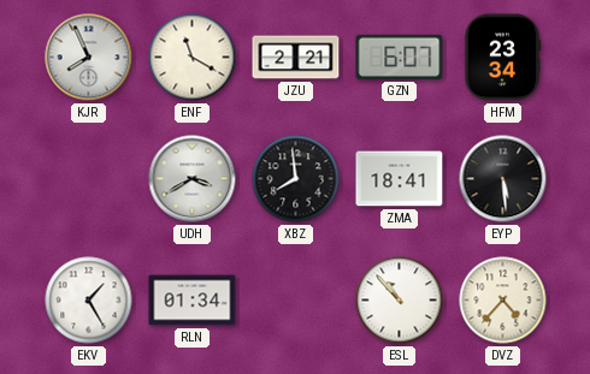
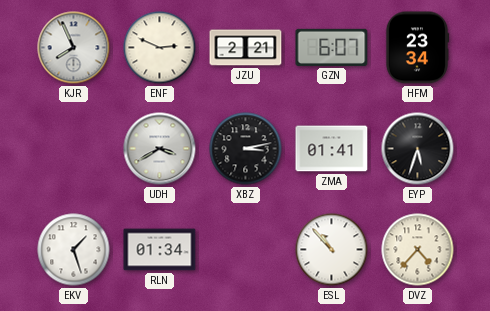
ENF: 11:20 -> 2:49
XBZ: 7:59 -> 3:13
ZMA: 18:41 -> 01:41
EYP: 5:29 -> 5:33
EKV: 1:25 -> 1:27
